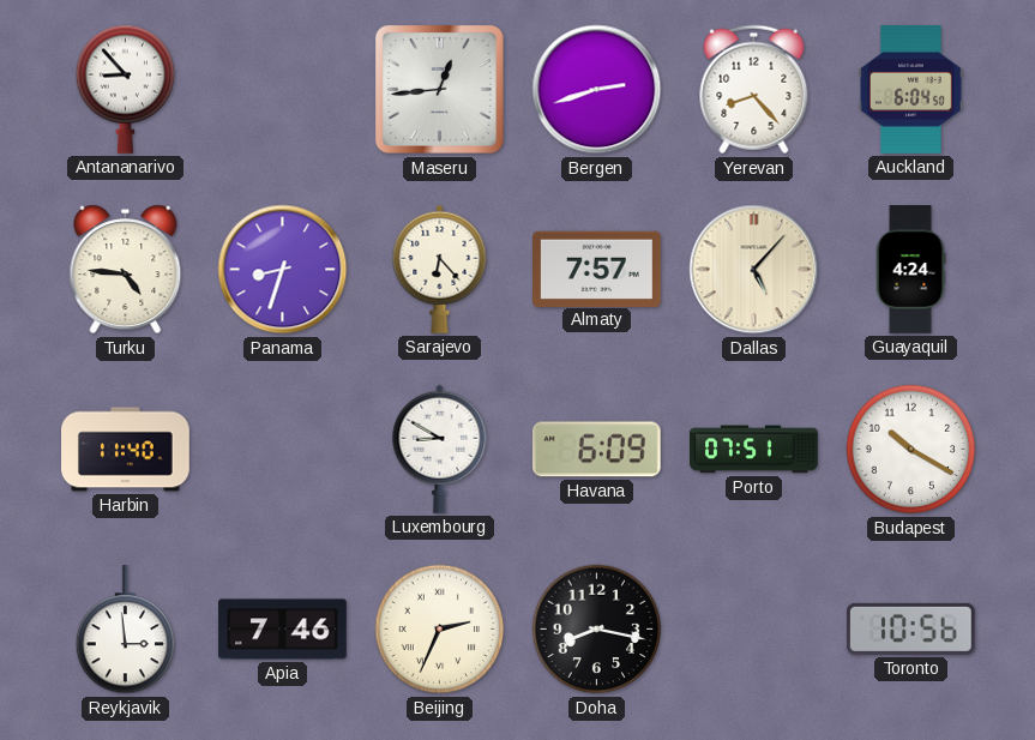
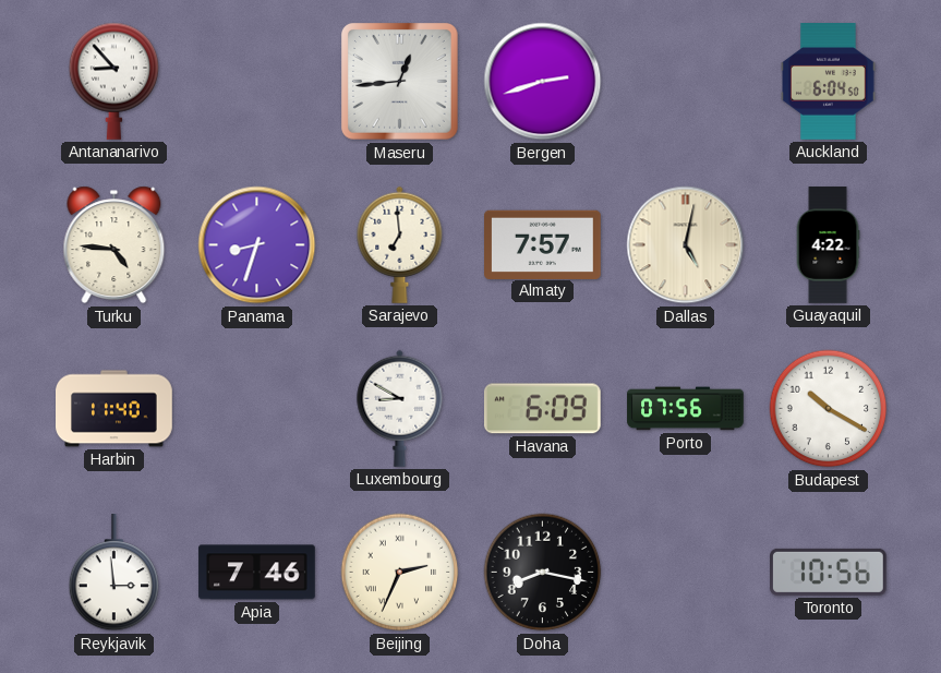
Yerevan: 8:23 -> none
Sarajevo: 6:23 -> 6:59
Dallas: 5:07 -> 5:02
Guayaquil: 4:24 -> 4:22
Porto: 07:51 -> 07:56
